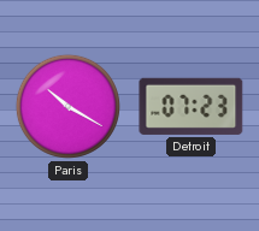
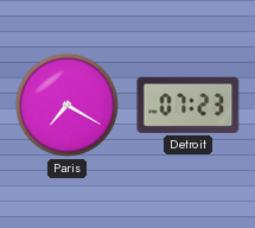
Paris: 10:20 -> 7:20
